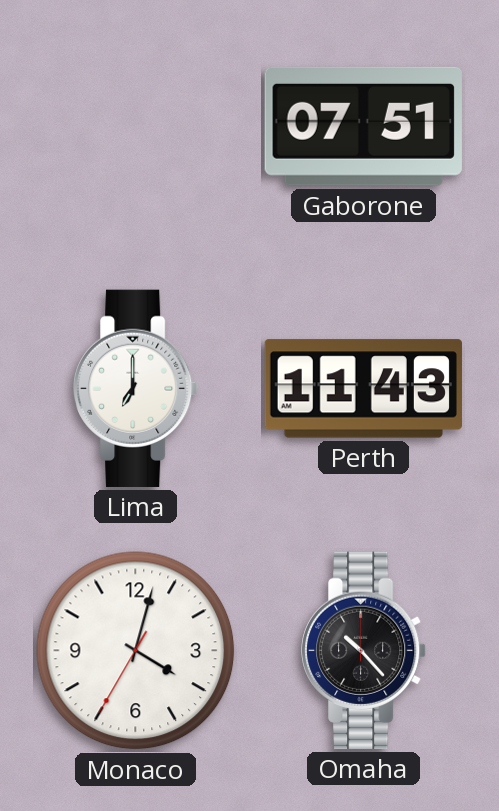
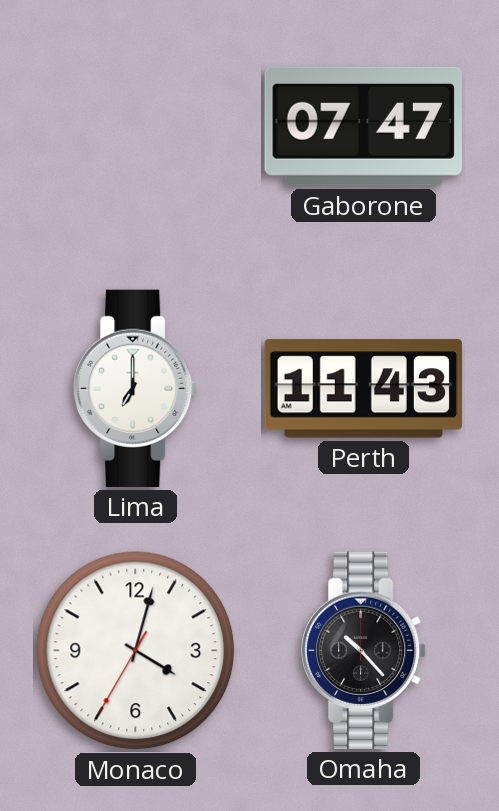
Gaborone: 07:51 -> 07:47
